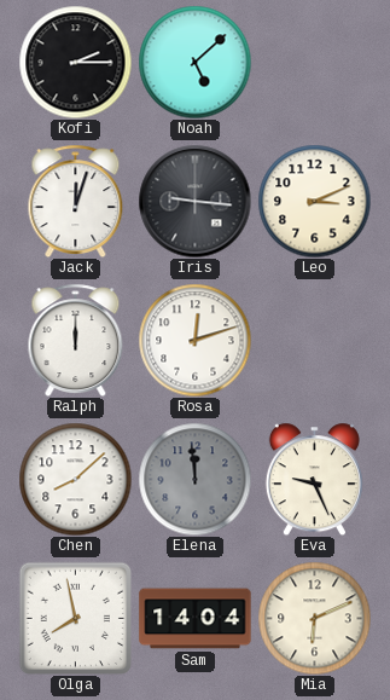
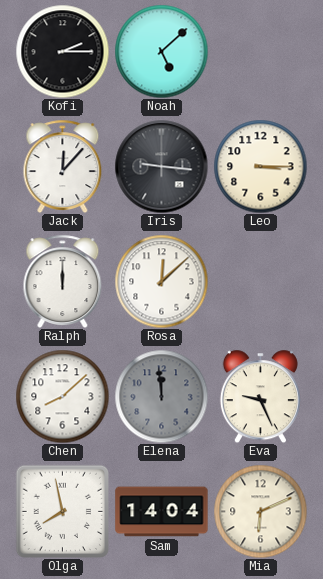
Jack: 12:03 -> 12:07
Leo: 3:11 -> 3:15
Rosa: 12:12 -> 12:08
